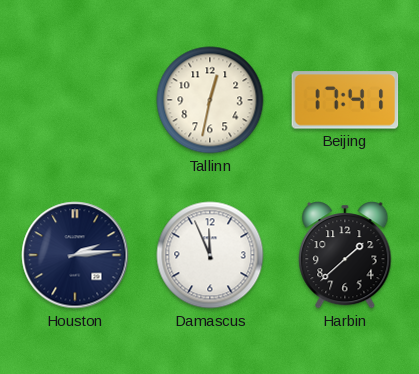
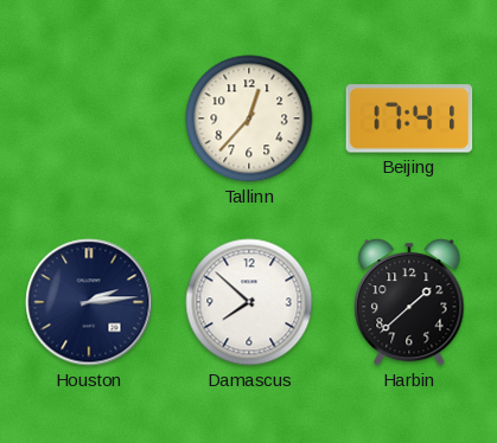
Tallinn: 12:32 -> 12:37
Damascus: 11:56 -> 7:52
